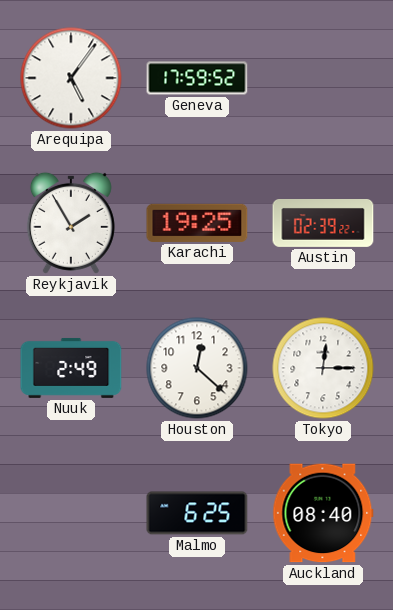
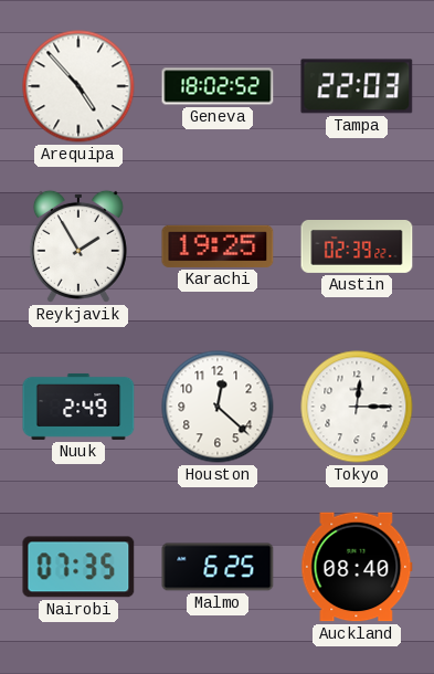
Arequipa: 5:06 -> 4:53
Geneva: 17:59 -> 18:02
Tampa: none -> 22:03
Nairobi: none -> 07:35
